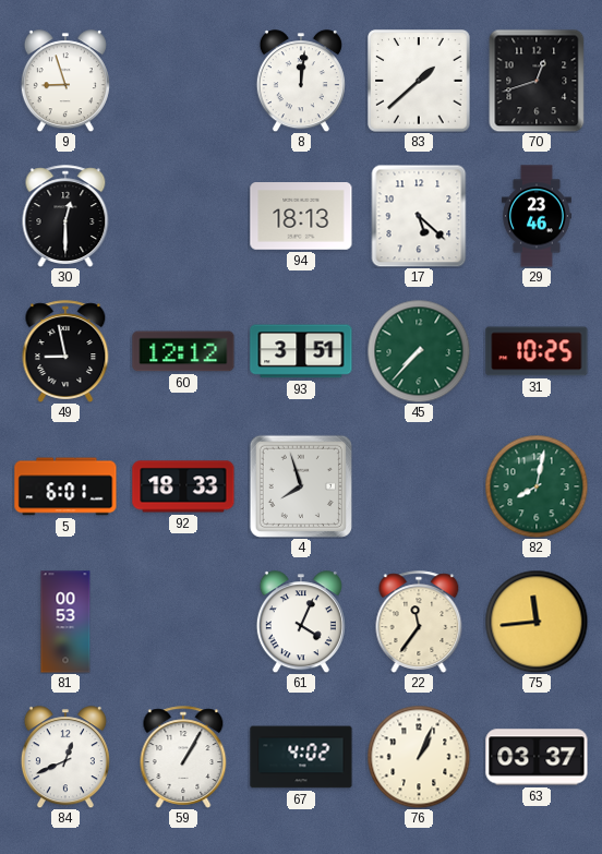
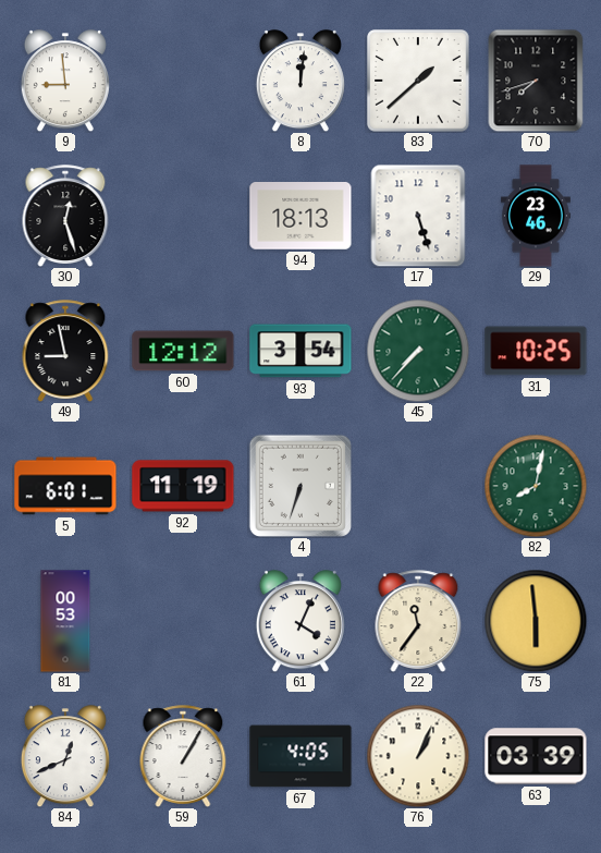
9: 8:57 -> 8:59
70: 12:42 -> 7:42
30: 12:30 -> 12:27
17: 5:22 -> 5:27
93: 3:51 -> 3:54
92: 18:33 -> 11:19
4: 7:57 -> 6:33
75: 11:44 -> 5:59
67: 4:02 -> 4:05
63: 03:37 -> 03:39
